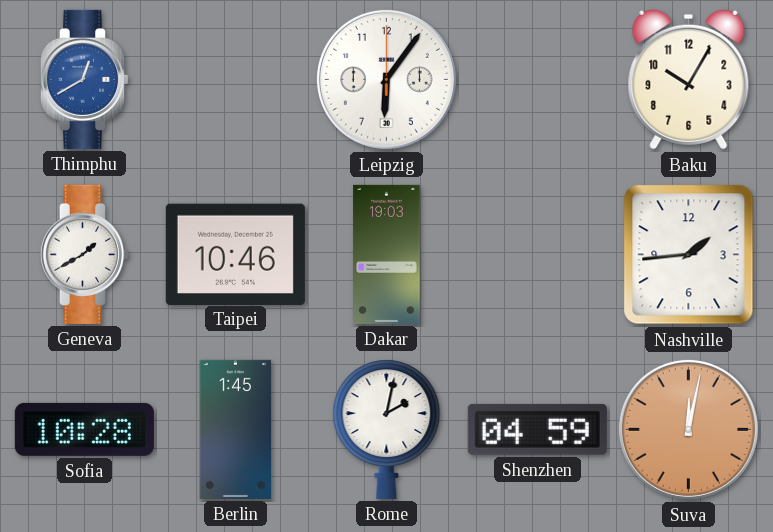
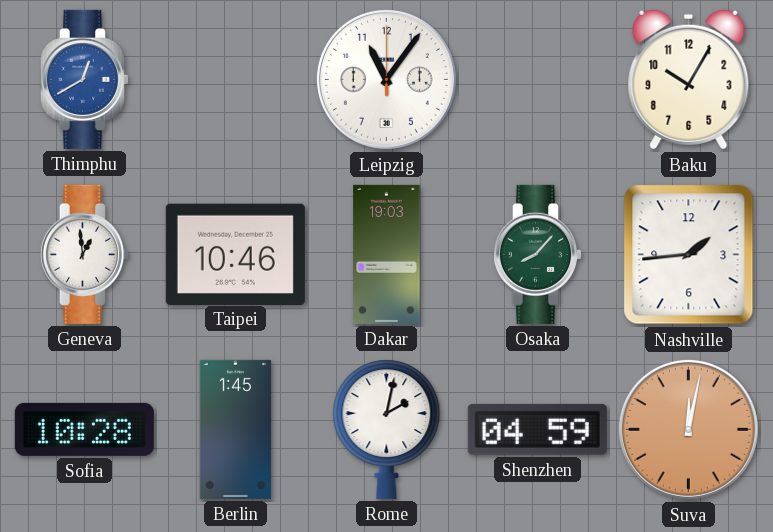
Leipzig: 6:06 -> 11:06
Geneva: 1:40 -> 12:59
Osaka: none -> 8:07
